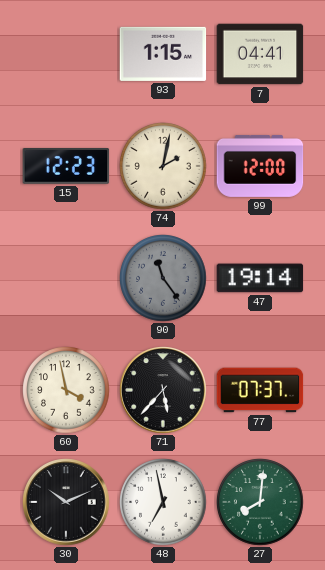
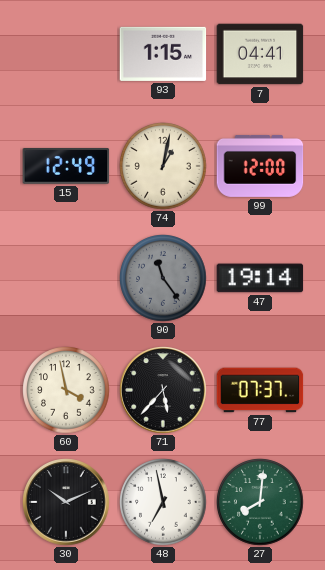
15: 12:23 -> 12:49
74: 2:02 -> 1:02
